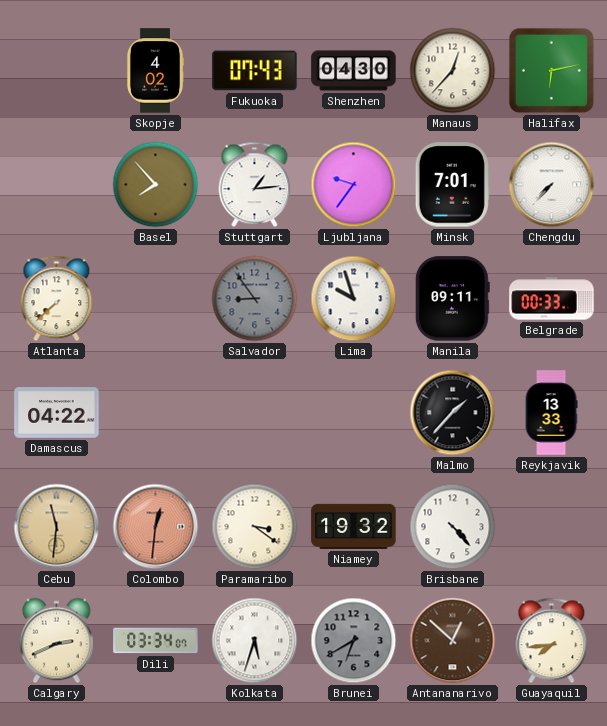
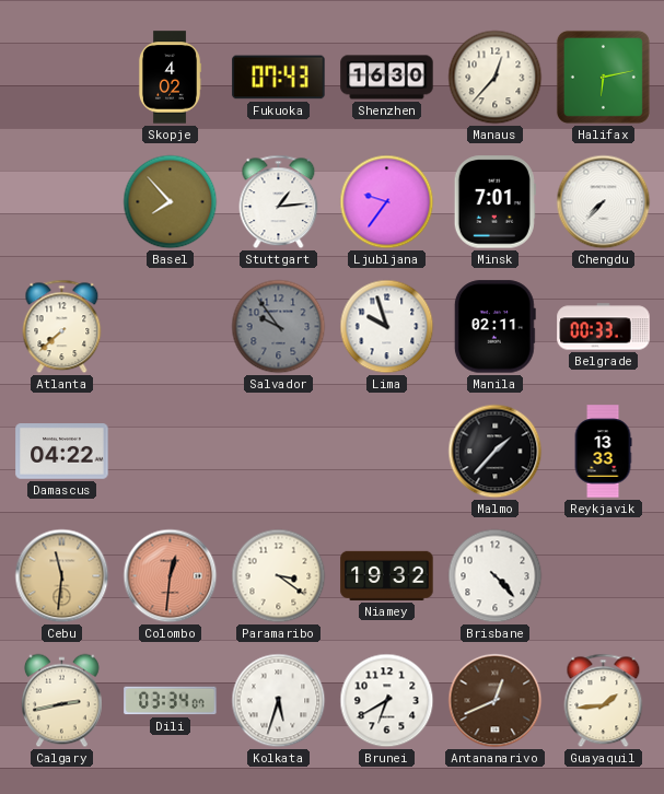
Shenzhen: 04:30 -> 16:30
Salvador: 8:54 -> 9:54
Manila: 09:11 -> 02:11
Calgary: 2:41 -> 2:43
Brunei dial: grey -> white
Antananarivo: 12:52 -> 12:41
Guayaquil: 7:44 -> 1:44
